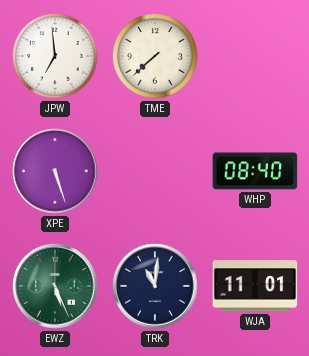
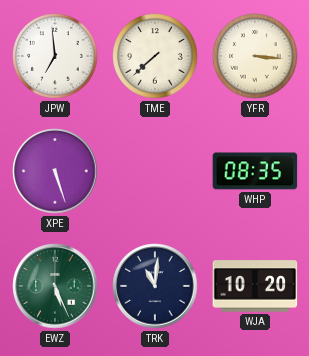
YFR: none -> 3:16
WHP: 08:40 -> 08:35
WJA: 11:01 -> 10:20
